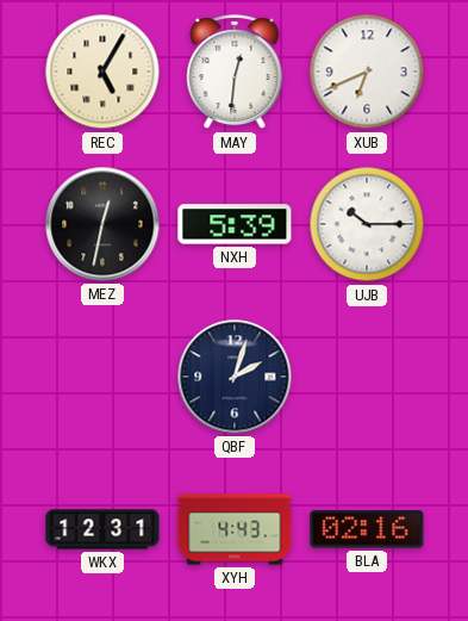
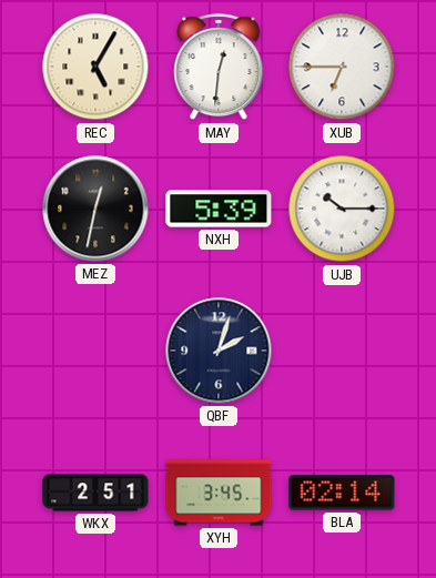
XUB: 6:41 -> 6:45
WKX: 12:31 -> 2:51
XYH: 4:43 -> 3:45
BLA: 02:16 -> 02:14
